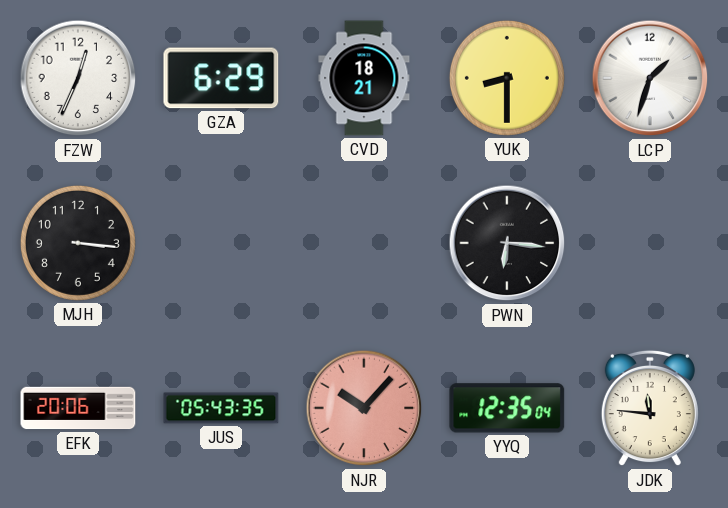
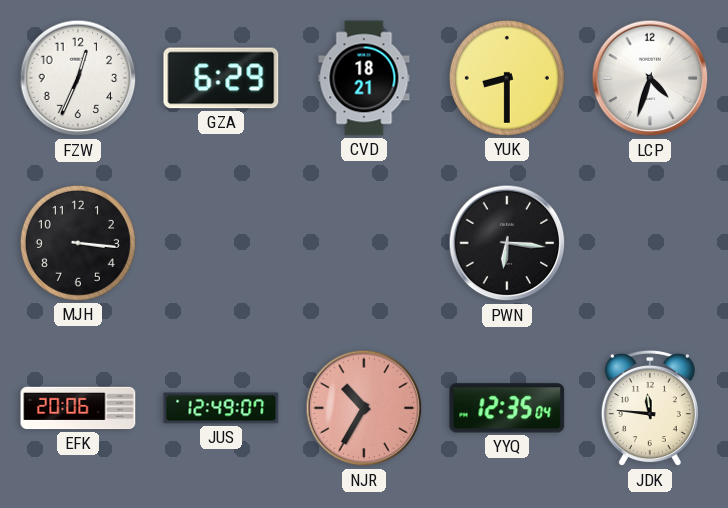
LCP: 1:33 -> 4:33
JUS: 05:43 -> 12:49
NJR: 10:07 -> 10:35
